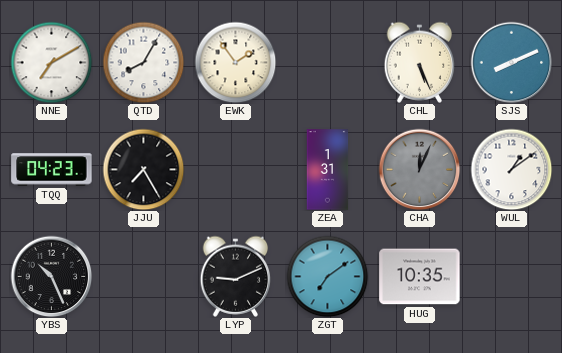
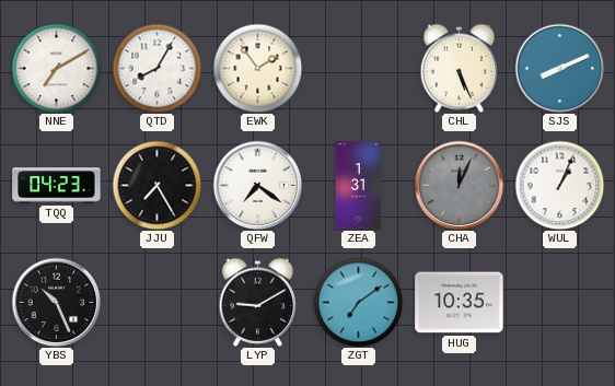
QFW: none -> 7:21
WUL: 1:09 -> 1:04
LYP: 9:11 -> 9:10
